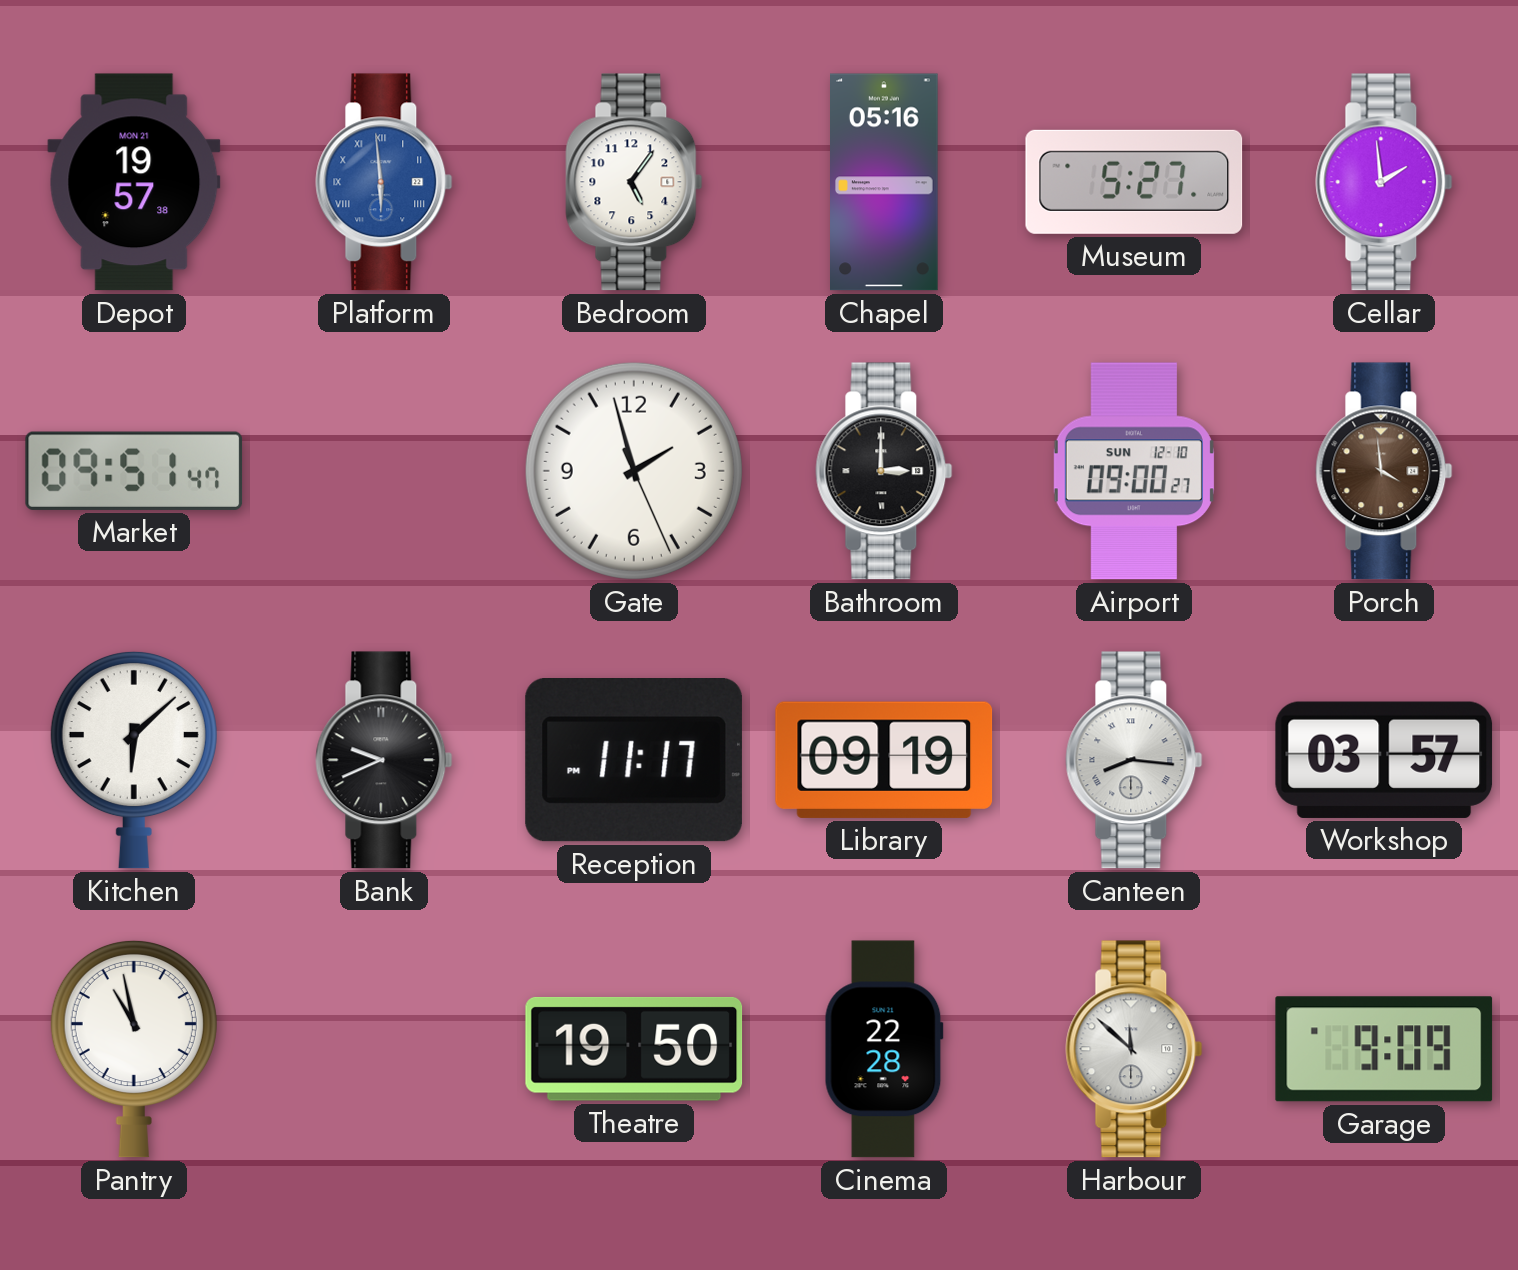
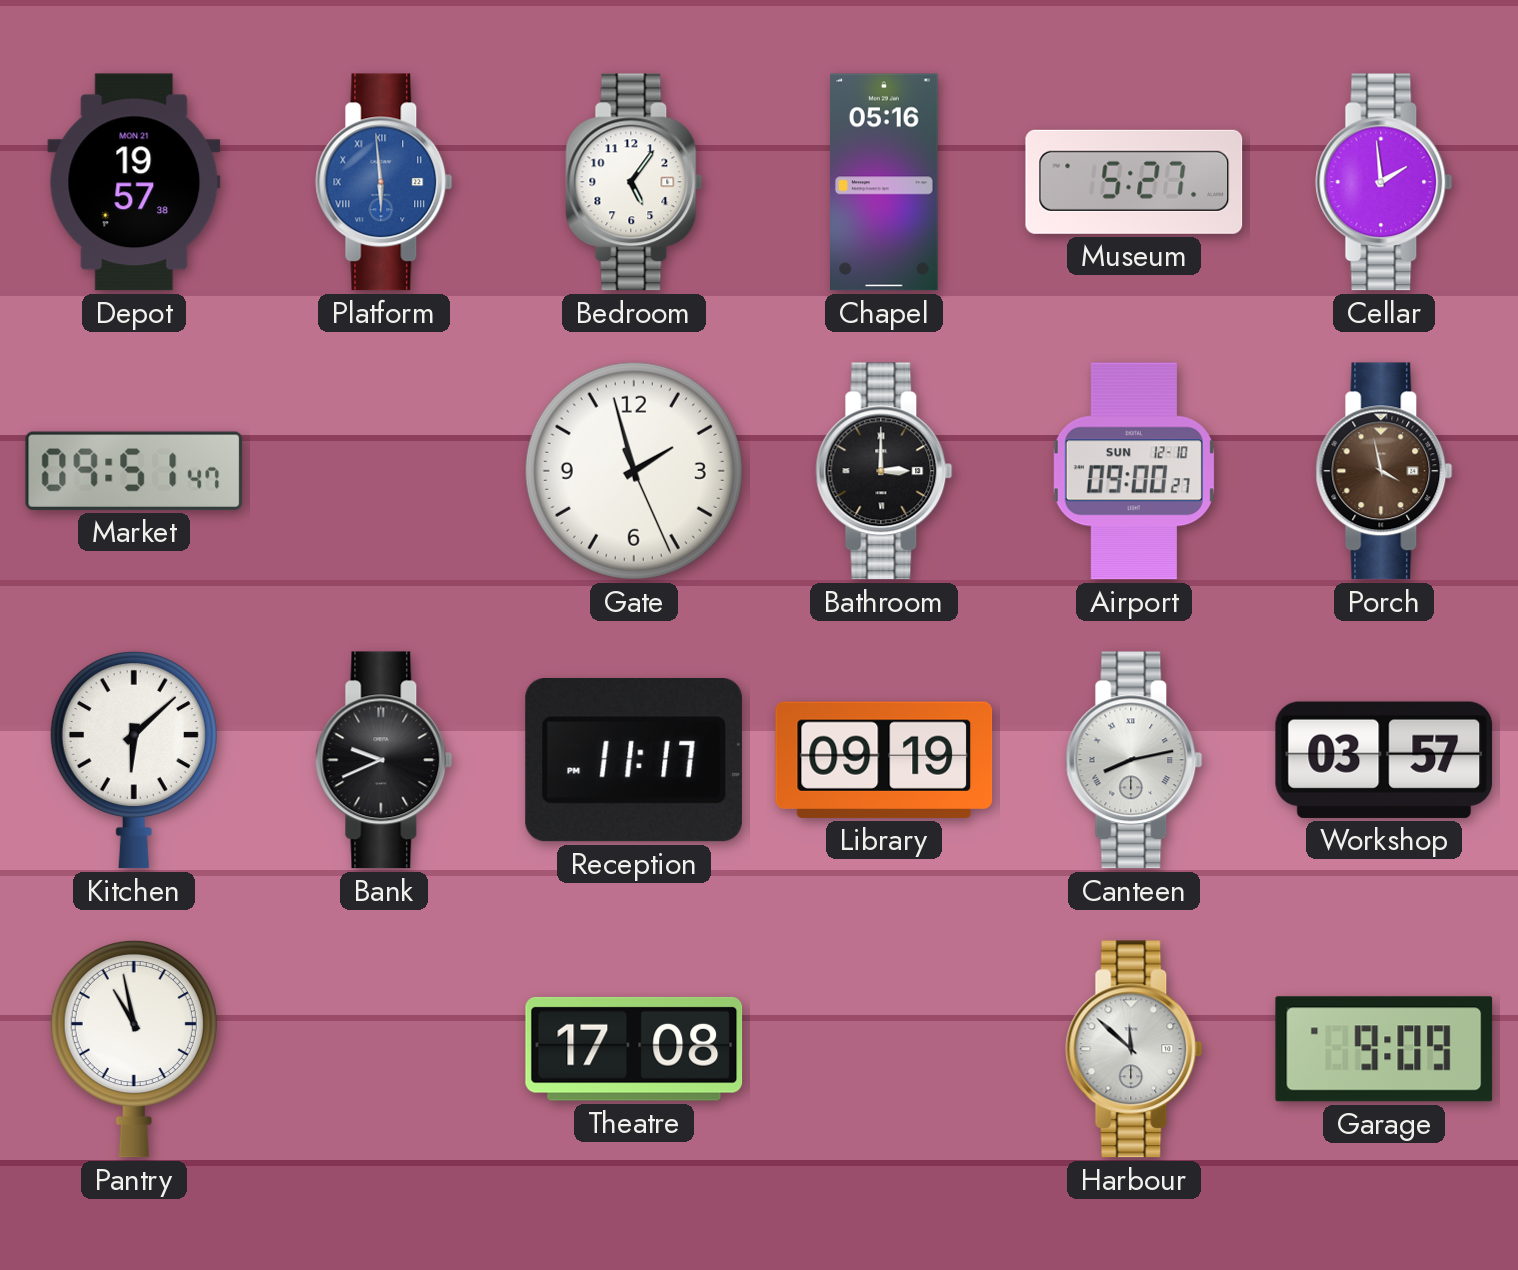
Porch: 3:59 -> 3:58
Canteen: 8:16 -> 8:13
Theatre: 19:50 -> 17:08
Cinema: 22:28 -> none
